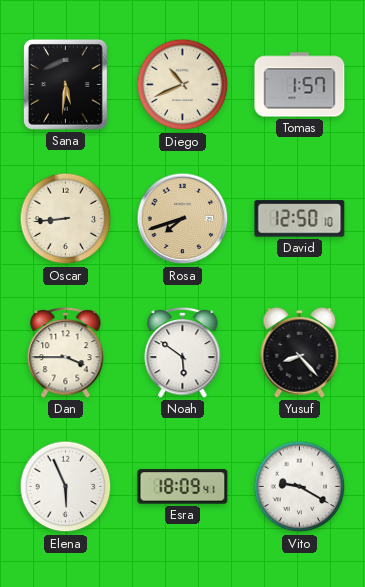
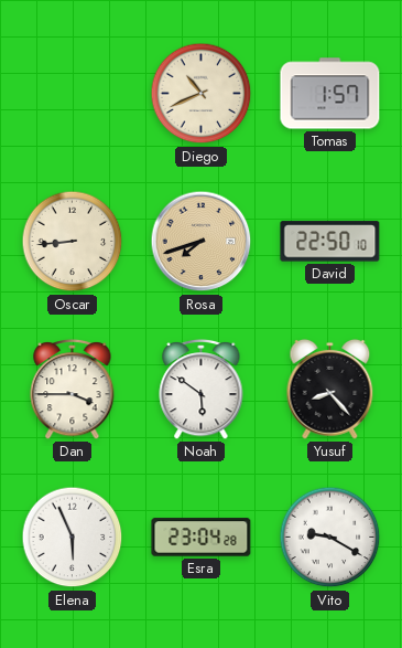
Sana: 5:31 -> none
David: 12:50 -> 22:50
Esra: 18:09 -> 23:04
